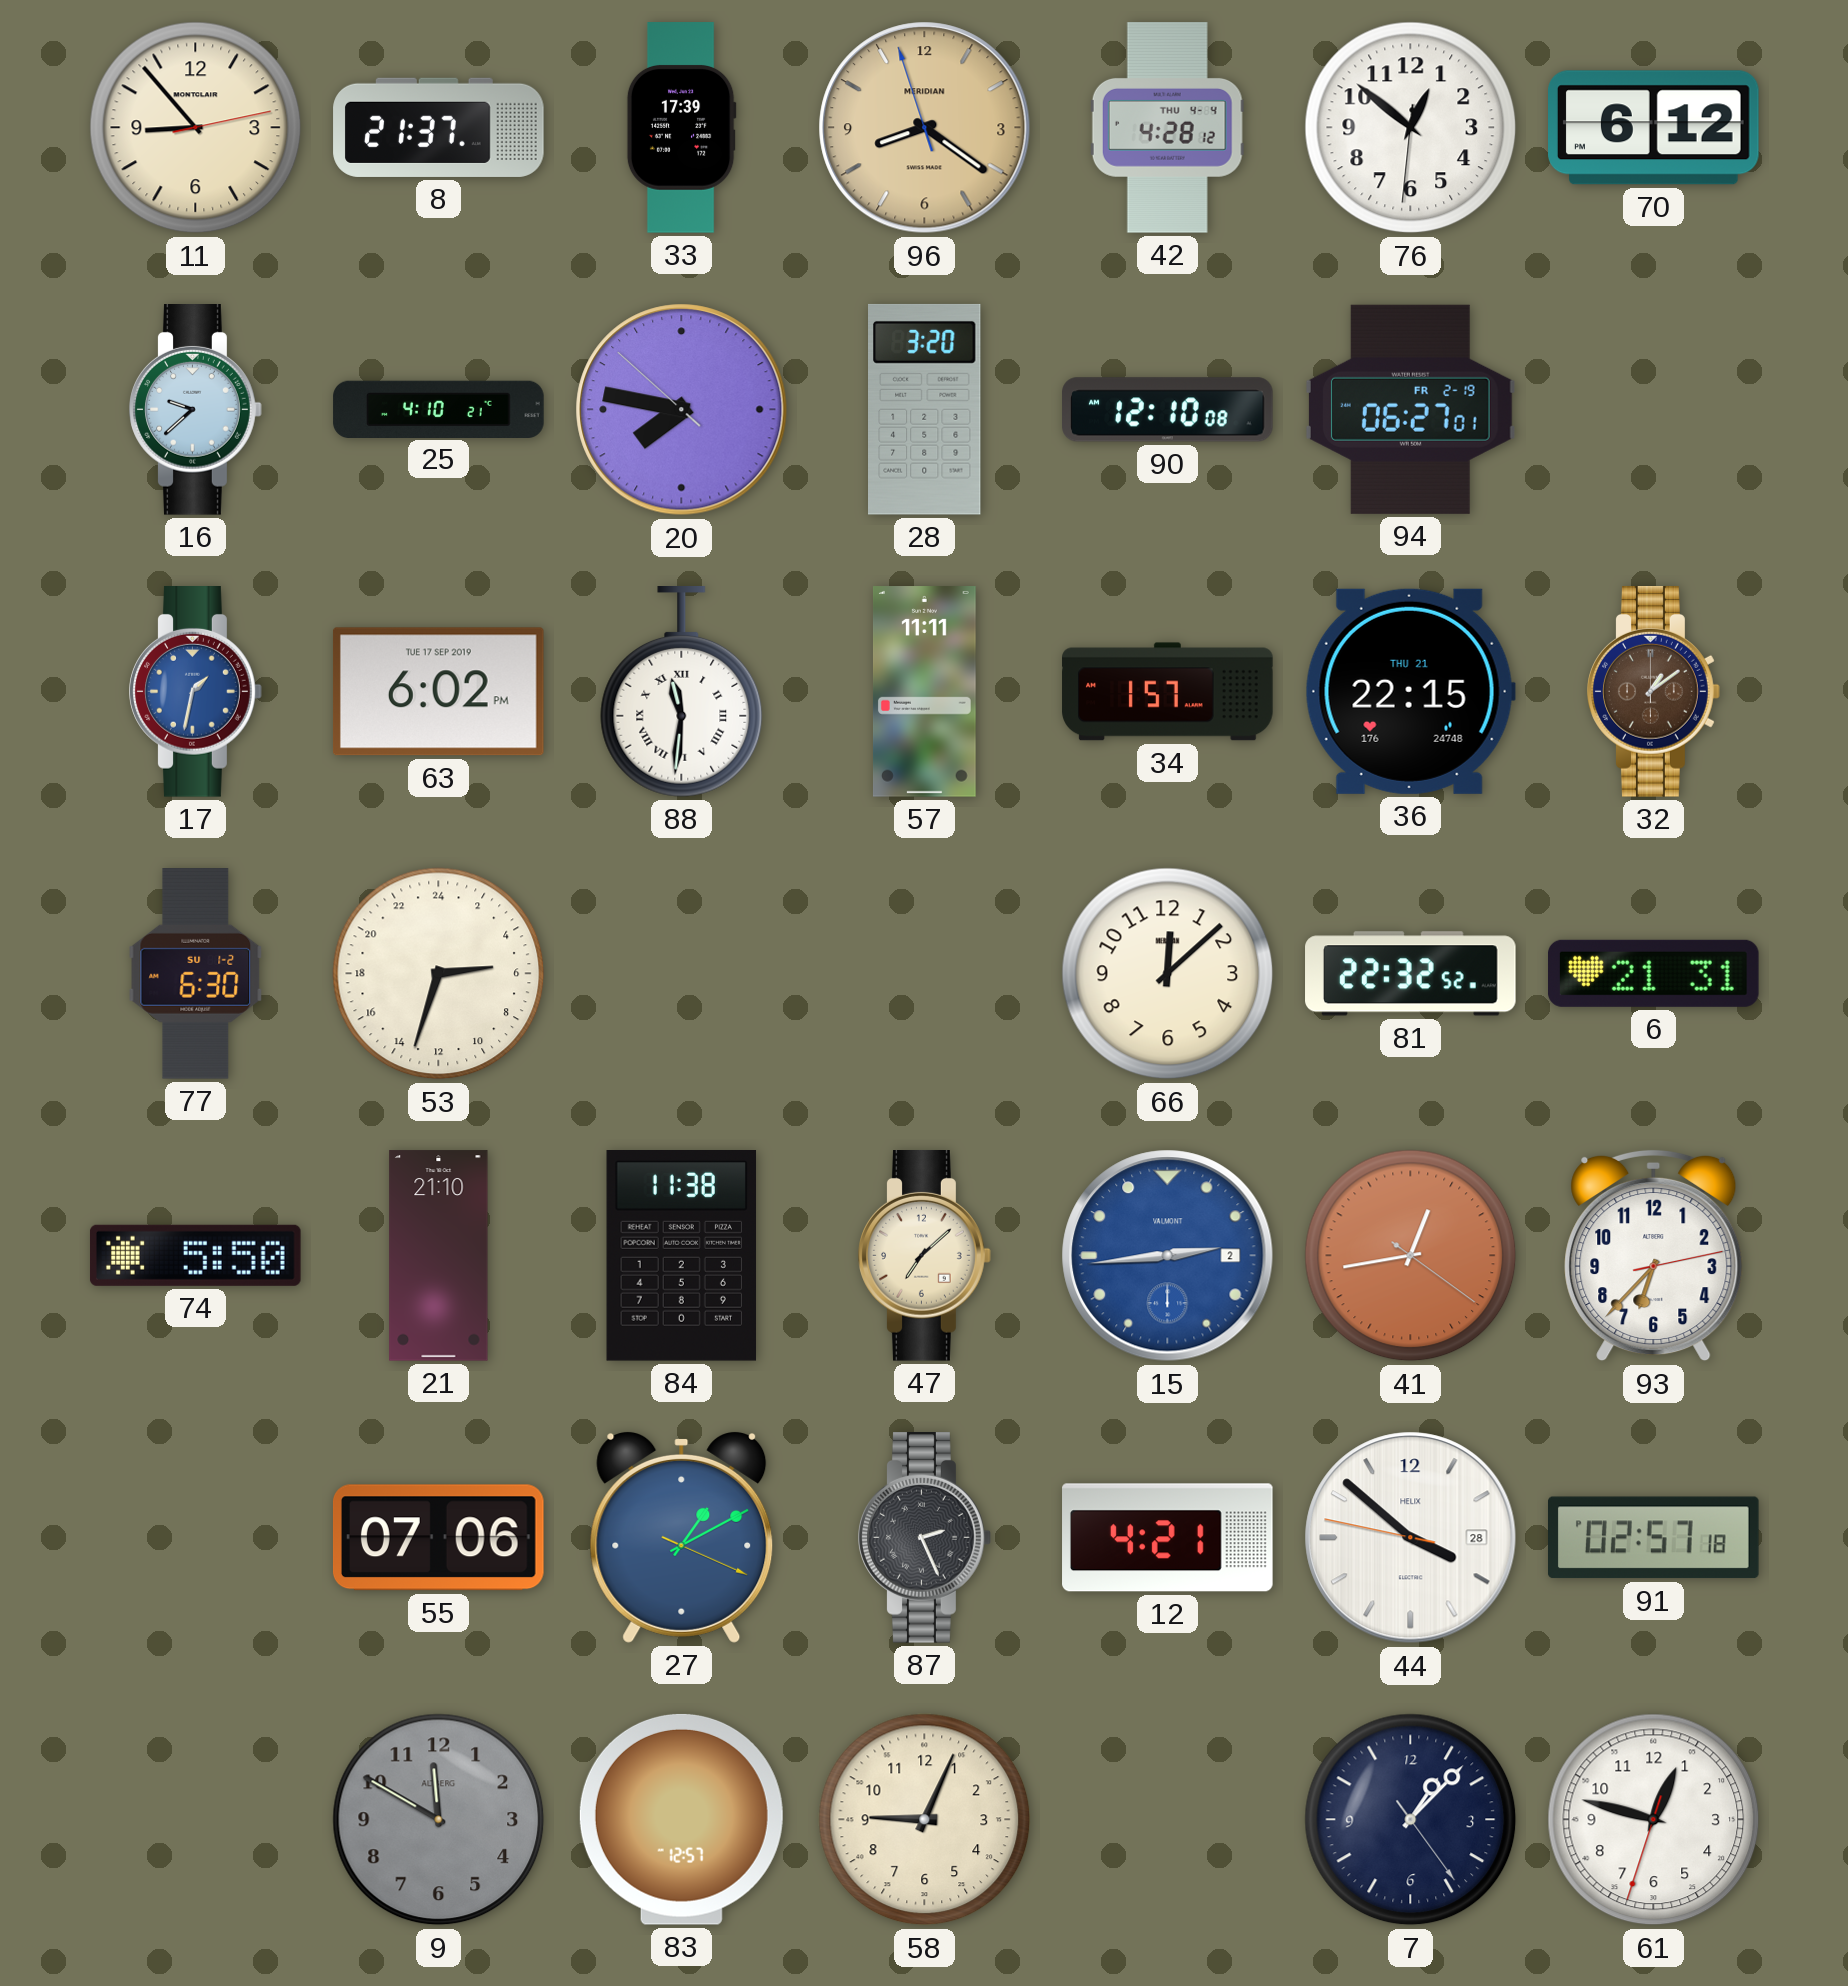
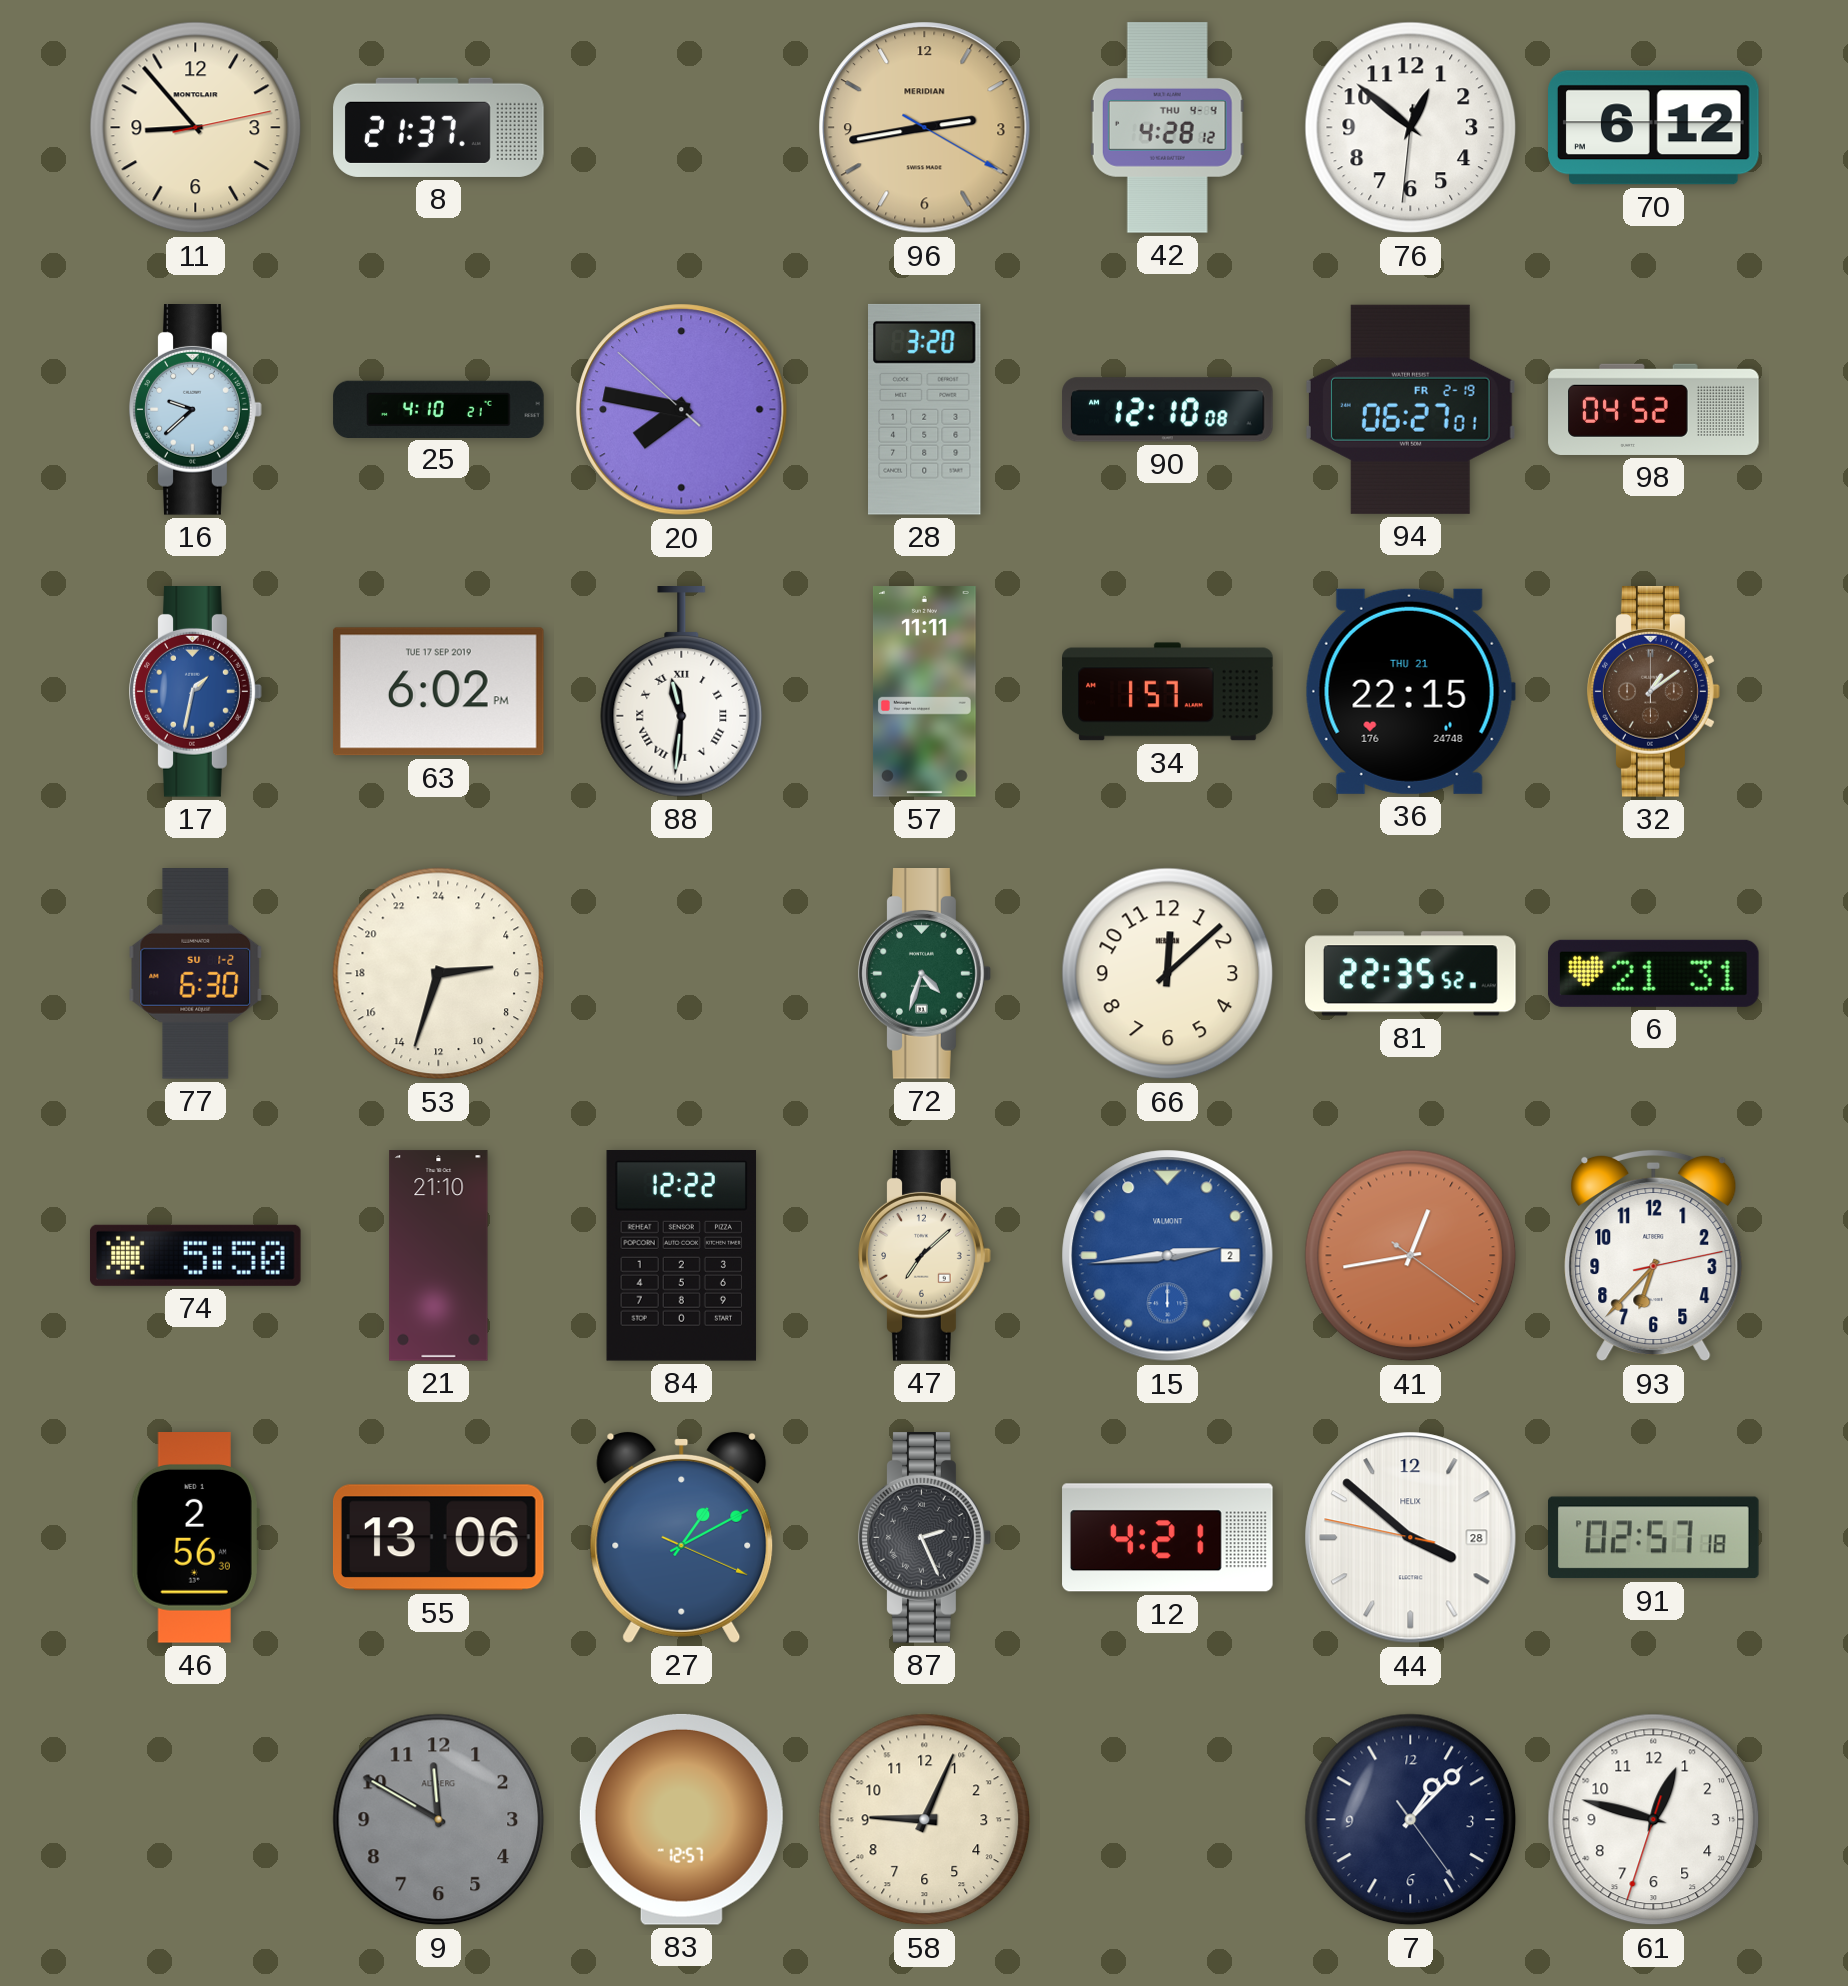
33: 17:39 -> none
96: 8:20 -> 2:43
98: none -> 04:52
72: none -> 4:33
81: 22:32 -> 22:35
84: 11:38 -> 12:22
46: none -> 2:56
55: 07:06 -> 13:06
